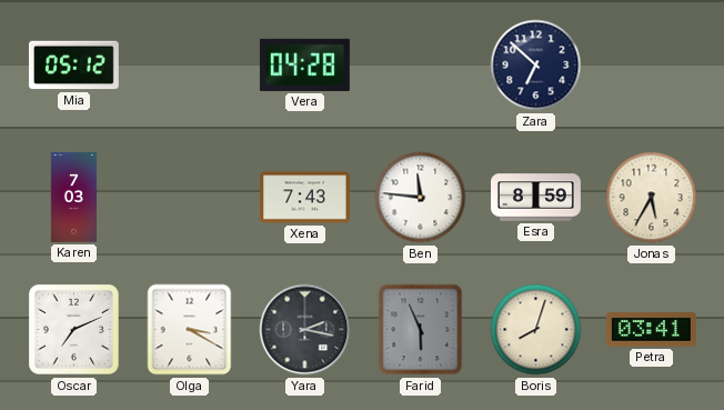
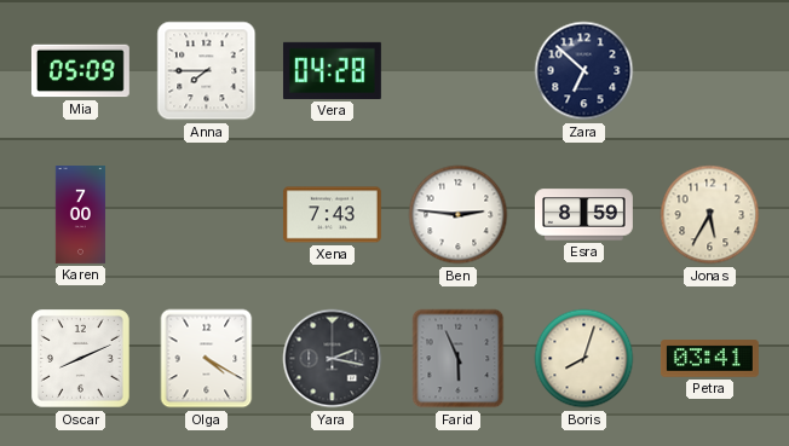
Mia: 05:12 -> 05:09
Anna: none -> 7:45
Karen: 7:03 -> 7:00
Ben: 11:46 -> 2:46
Oscar: 7:11 -> 8:11
Olga: 3:20 -> 4:20
